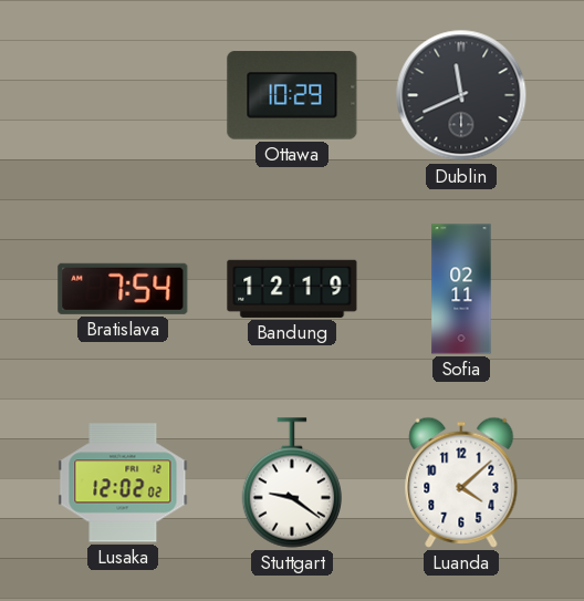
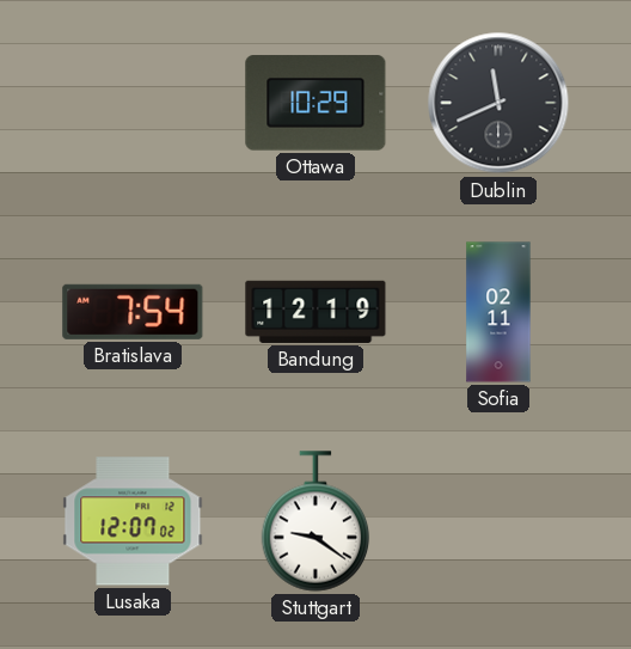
Lusaka: 12:02 -> 12:07
Luanda: 4:08 -> none
